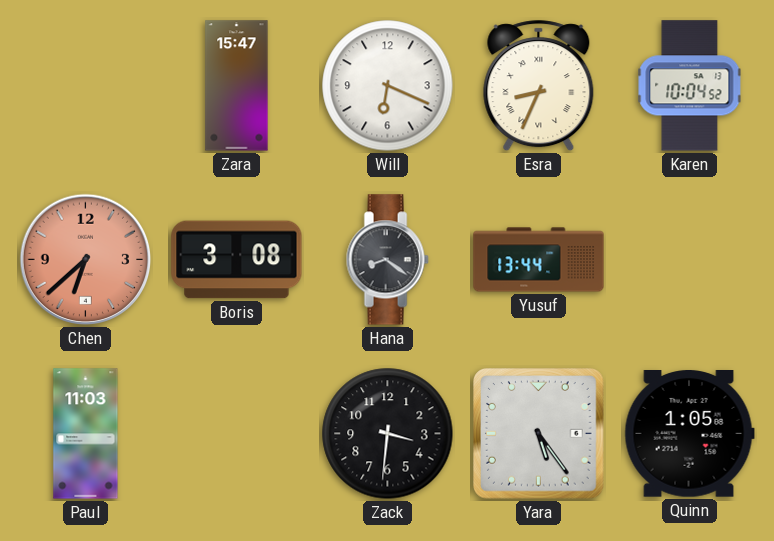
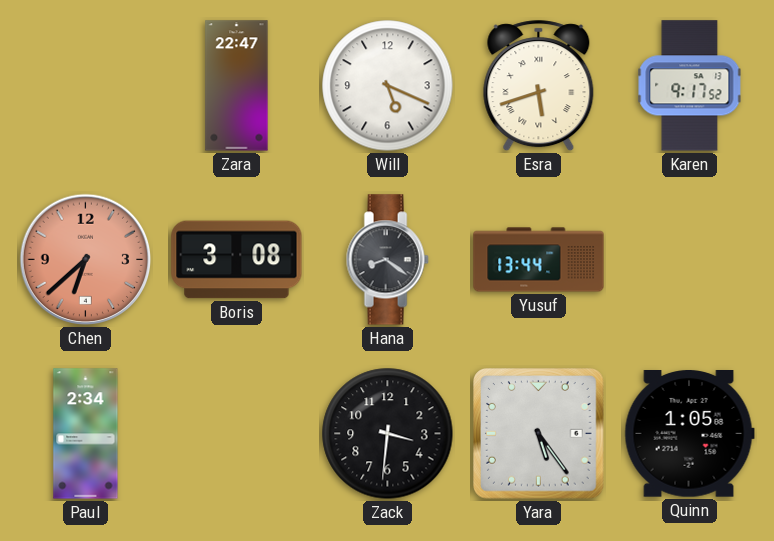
Zara: 15:47 -> 22:47
Will: 6:19 -> 5:19
Esra: 8:34 -> 5:42
Karen: 10:04 -> 9:17
Paul: 11:03 -> 2:34
